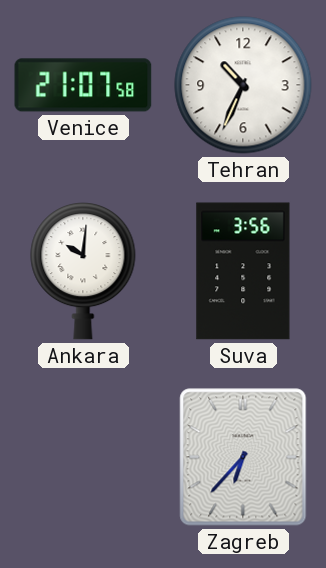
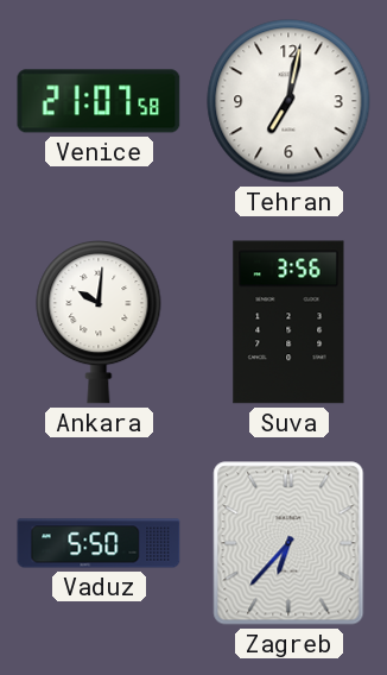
Tehran: 10:34 -> 7:02
Vaduz: none -> 5:50
